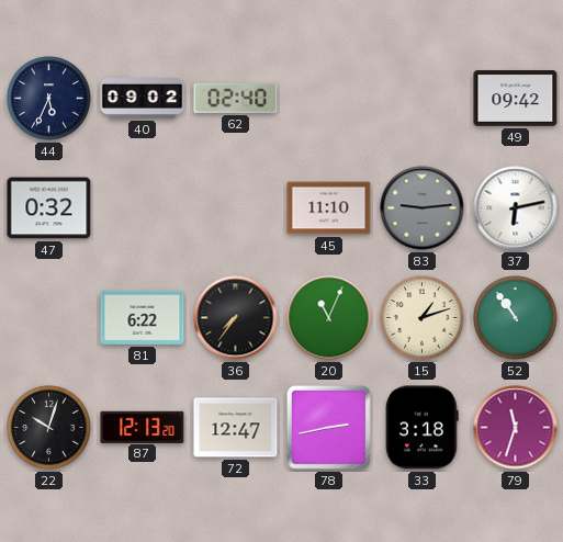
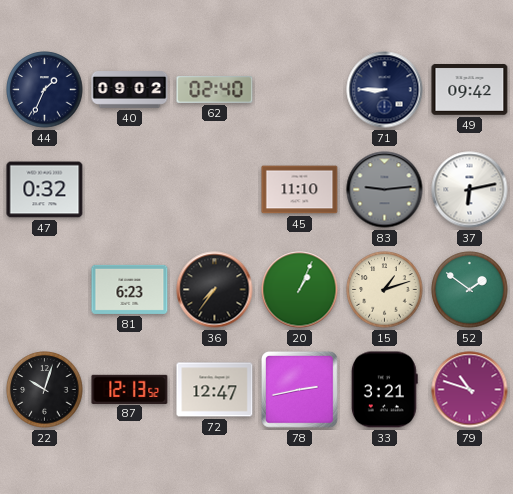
44: 5:34 -> 1:34
71: none -> 8:45
81: 6:22 -> 6:23
20: 11:04 -> 1:04
52: 10:54 -> 1:51
87: 12:13:20 -> 12:13:52
33: 3:18 -> 3:21
79: 11:33 -> 10:48
